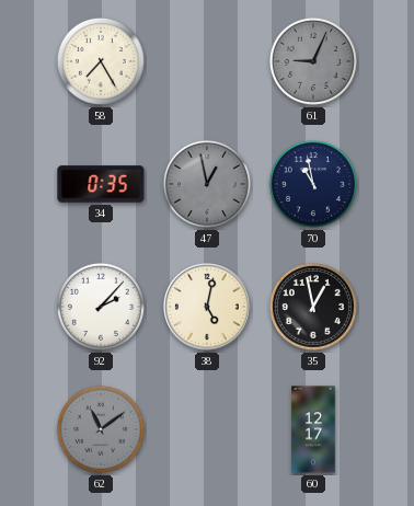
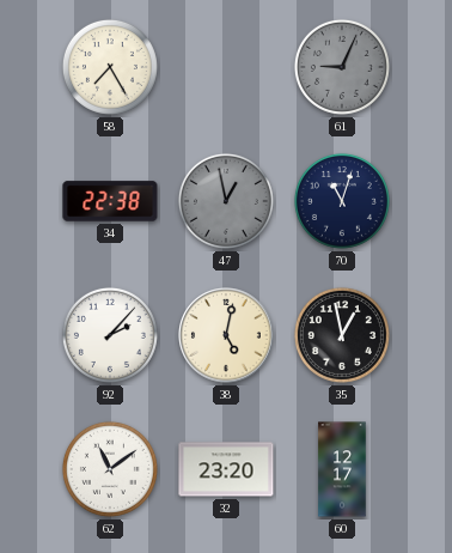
34: 0:35 -> 22:38
70: 10:58 -> 11:03
62 dial: grey -> white
32: none -> 23:20
